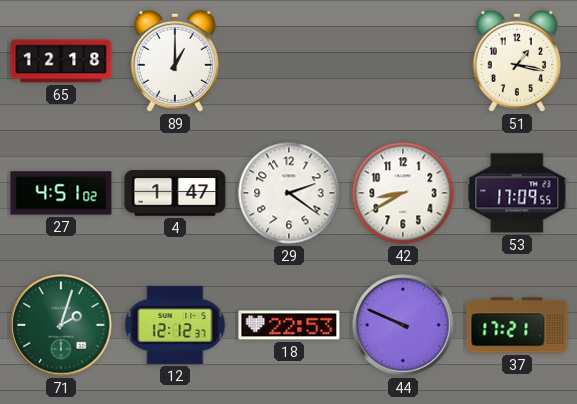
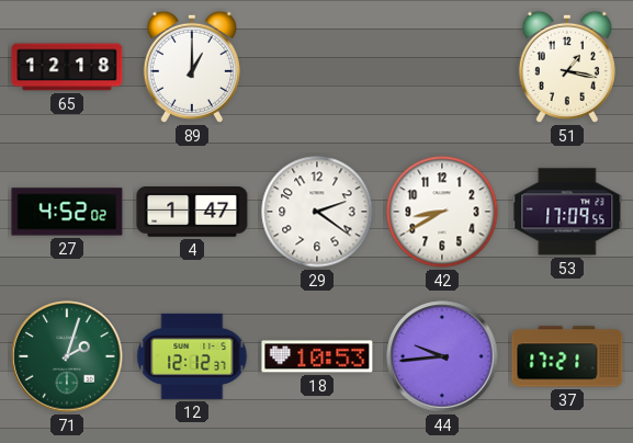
27: 4:51 -> 4:52
18: 22:53 -> 10:53
44: 9:49 -> 9:44
